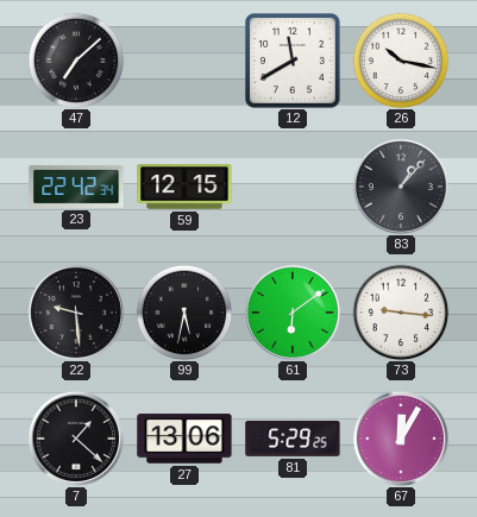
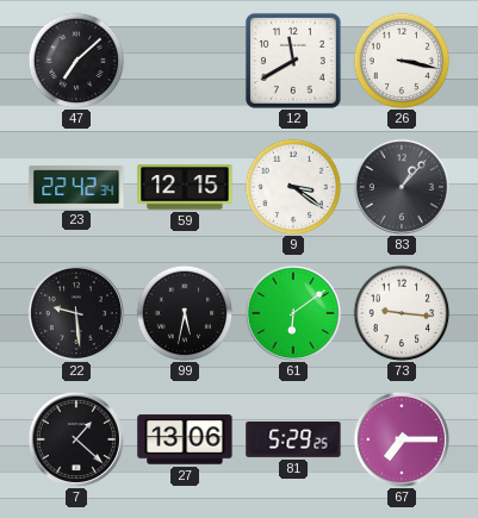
26: 10:17 -> 3:17
9: none -> 3:21
67: 12:05 -> 7:15
